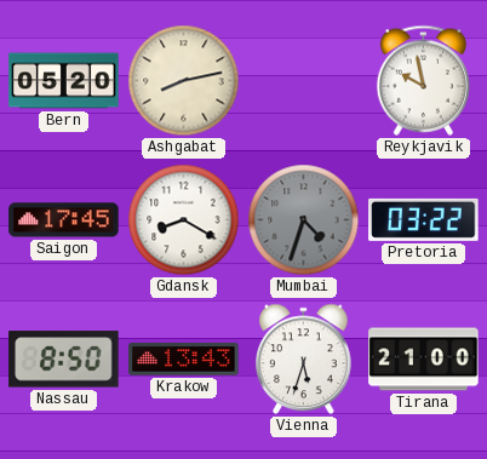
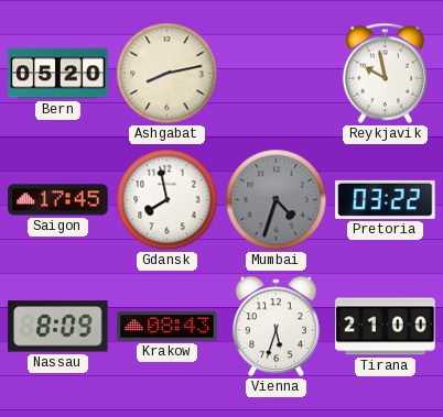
Gdansk: 8:20 -> 7:58
Nassau: 8:50 -> 8:09
Krakow: 13:43 -> 08:43
